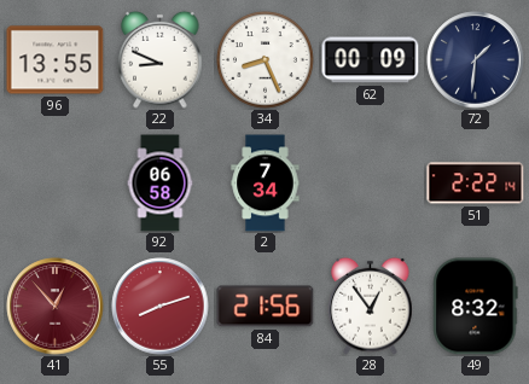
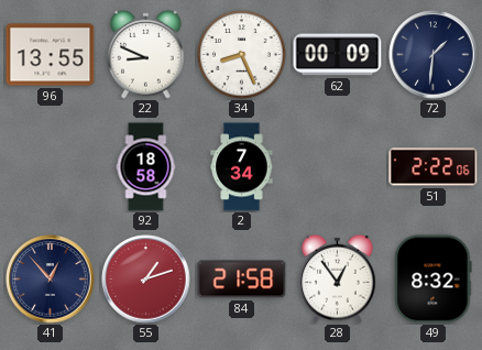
92: 06:58 -> 18:58
51: 2:22:14 -> 2:22:06
41 dial: burgundy -> navy
55: 8:12 -> 1:12
84: 21:56 -> 21:58
